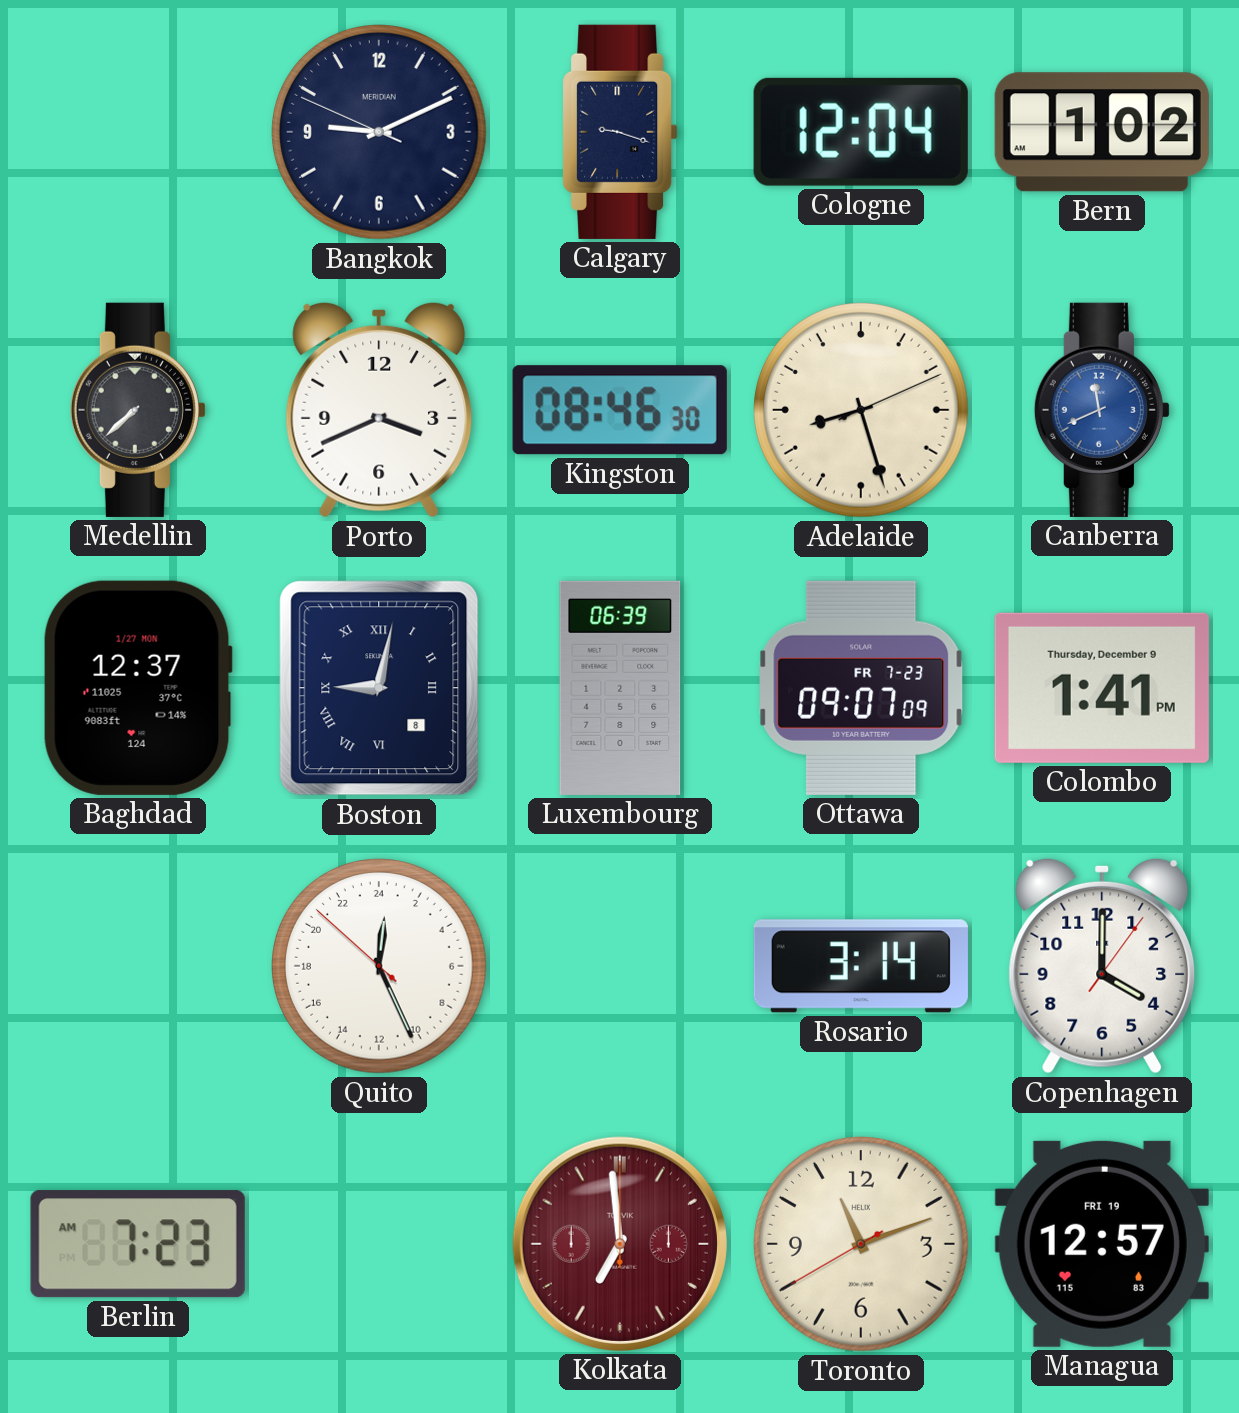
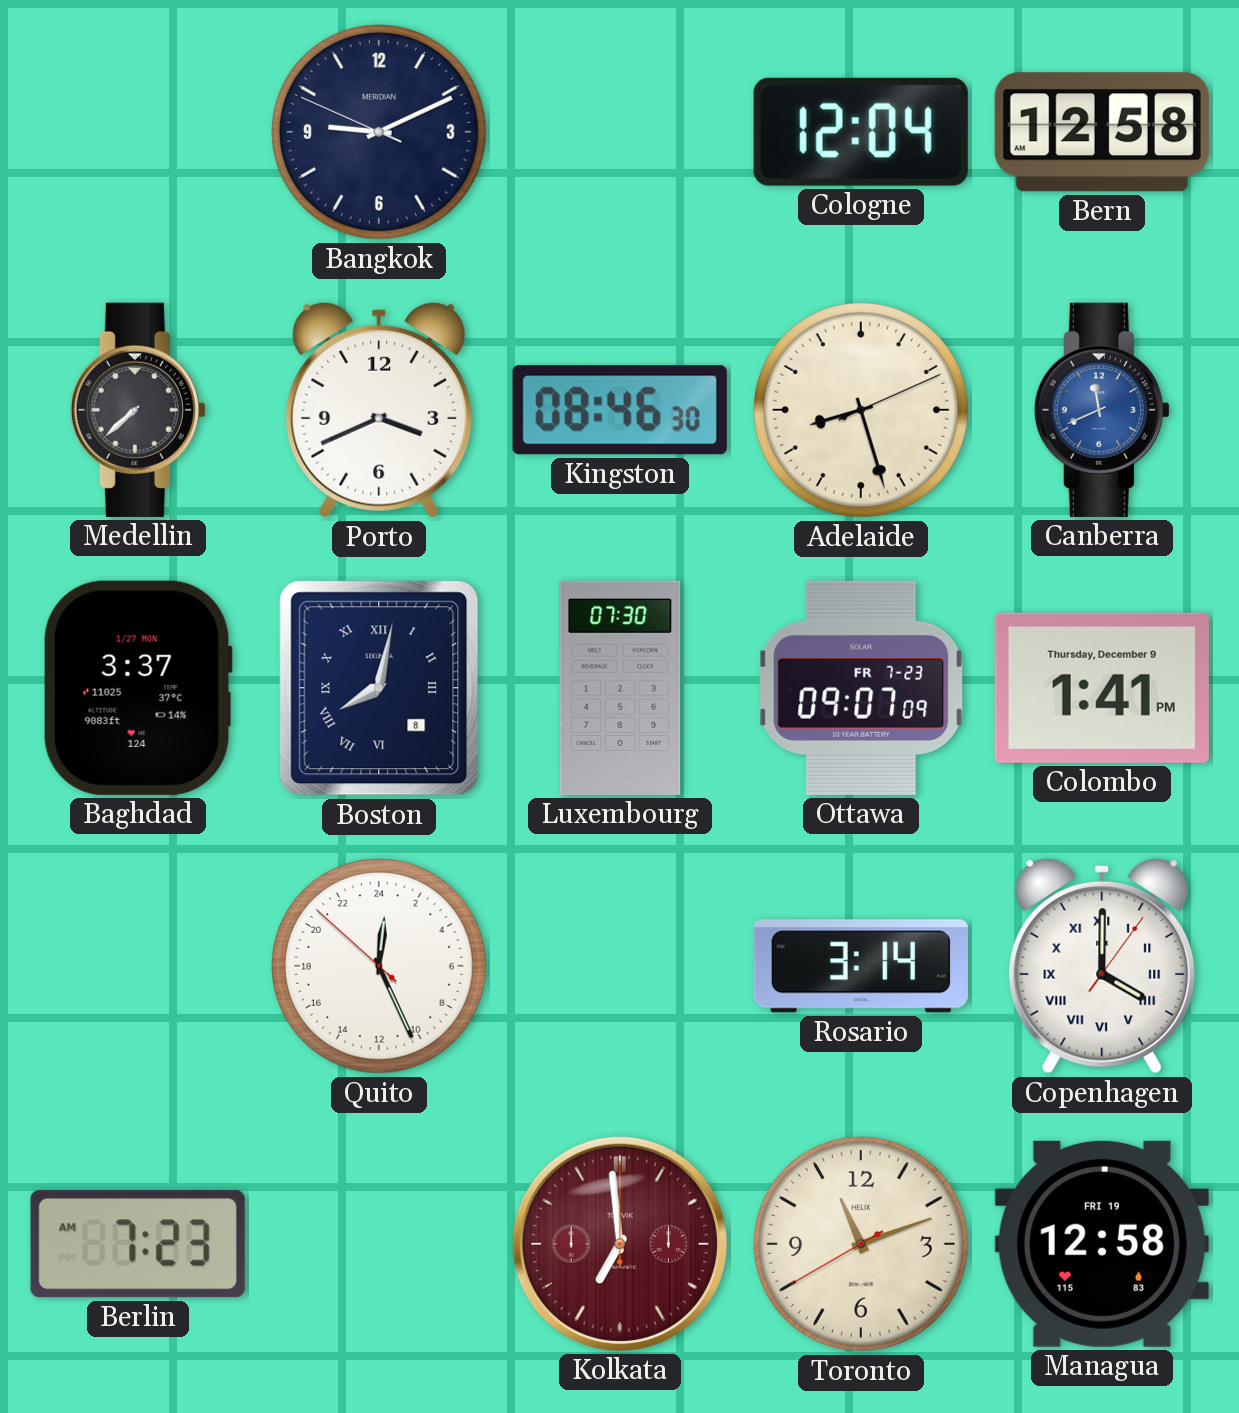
Calgary: 9:18 -> none
Bern: 1:02 -> 12:58
Baghdad: 12:37 -> 3:37
Boston: 9:02 -> 8:02
Luxembourg: 06:39 -> 07:30
Copenhagen numerals: Arabic -> Roman
Managua: 12:57 -> 12:58
